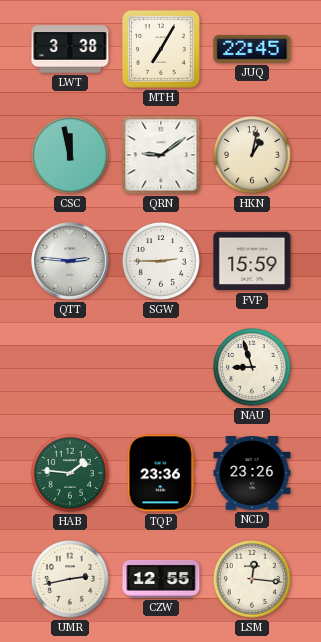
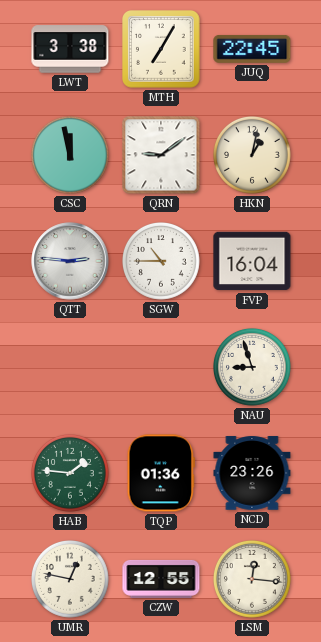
SGW: 2:45 -> 10:45
FVP: 15:59 -> 16:04
TQP: 23:36 -> 01:36
UMR: 2:43 -> 12:47
